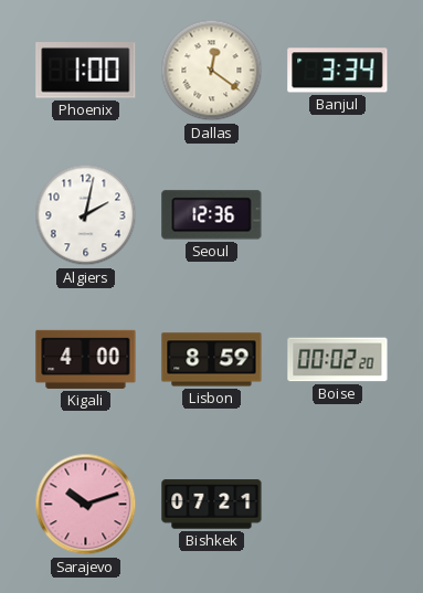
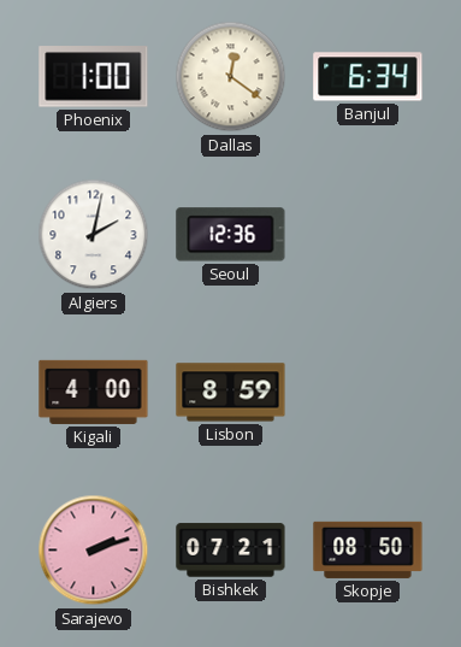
Banjul: 3:34 -> 6:34
Boise: 00:02 -> none
Sarajevo: 10:12 -> 2:12
Skopje: none -> 08:50
